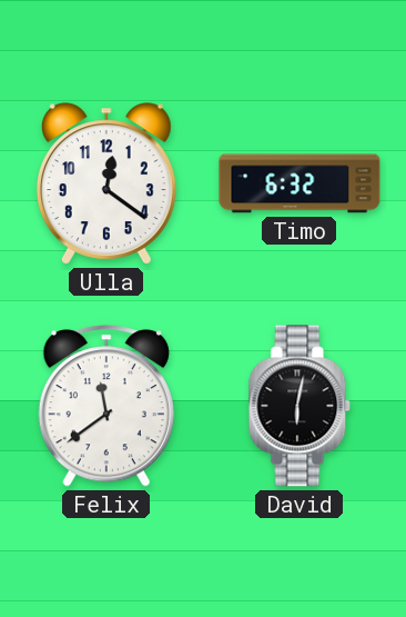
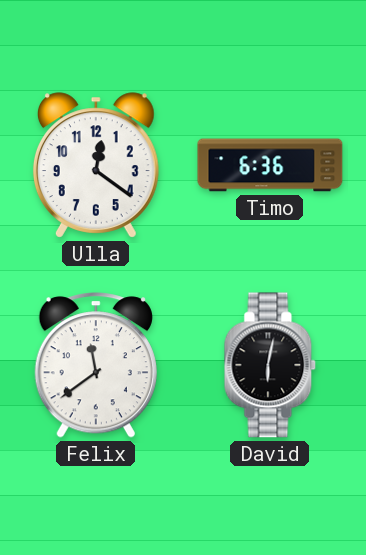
Timo: 6:32 -> 6:36
